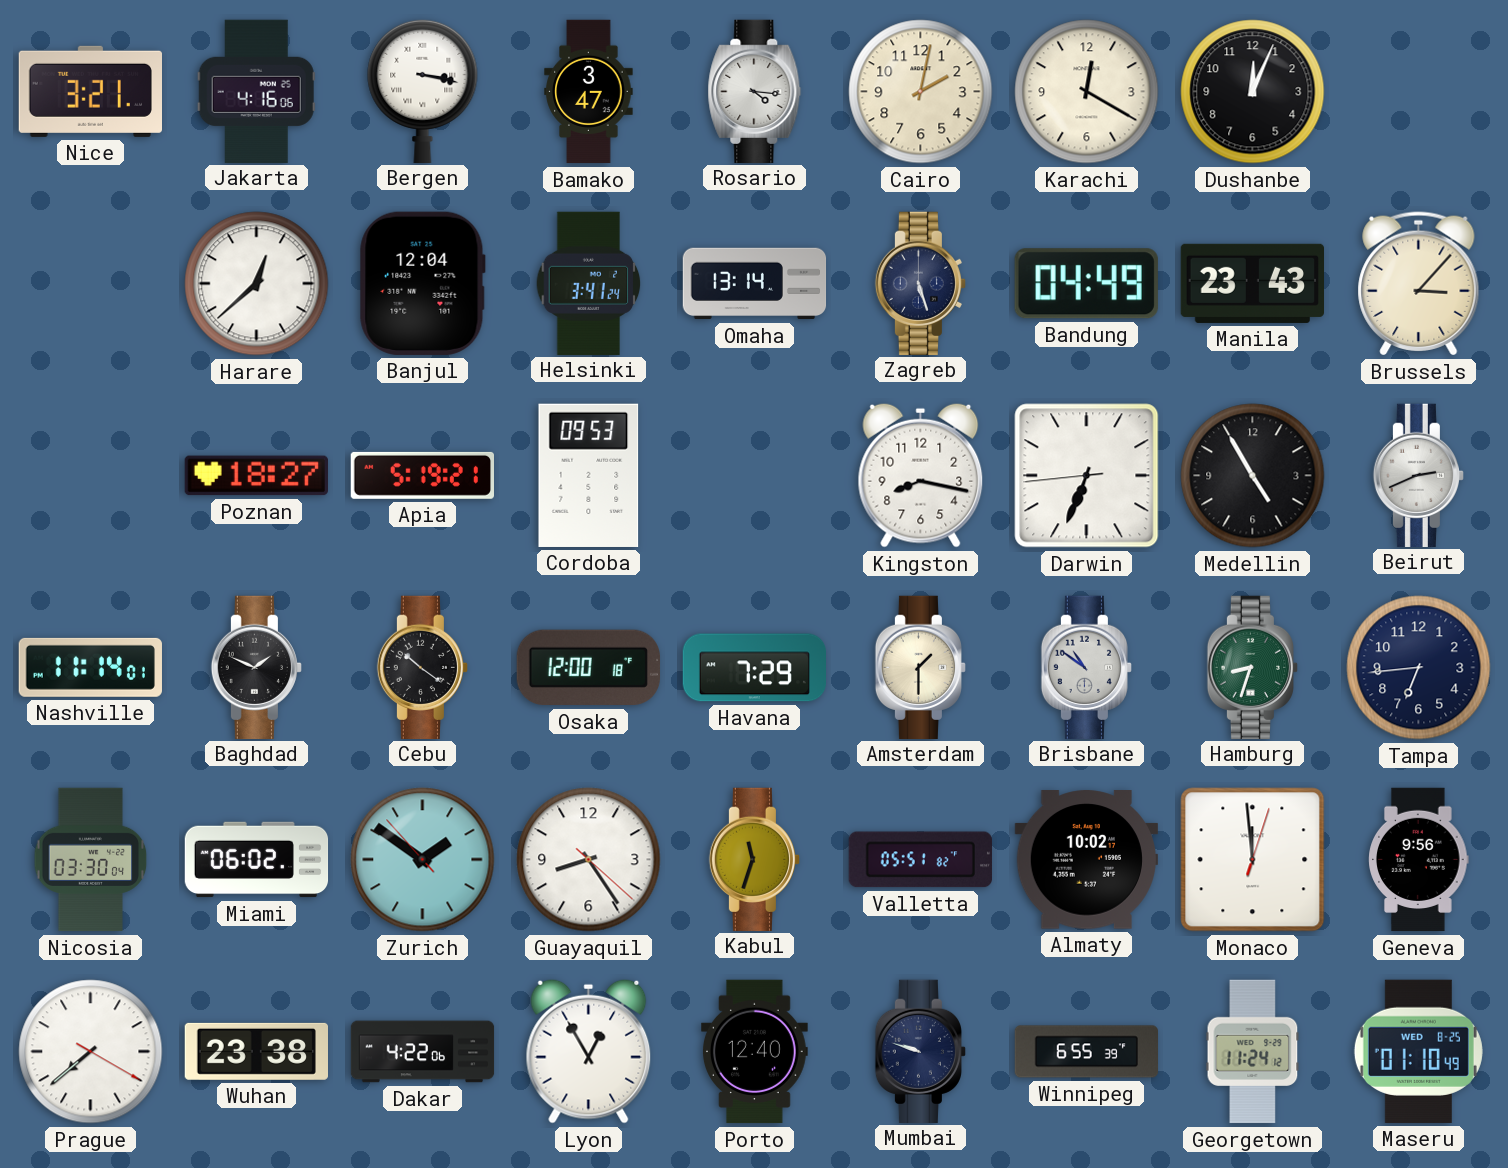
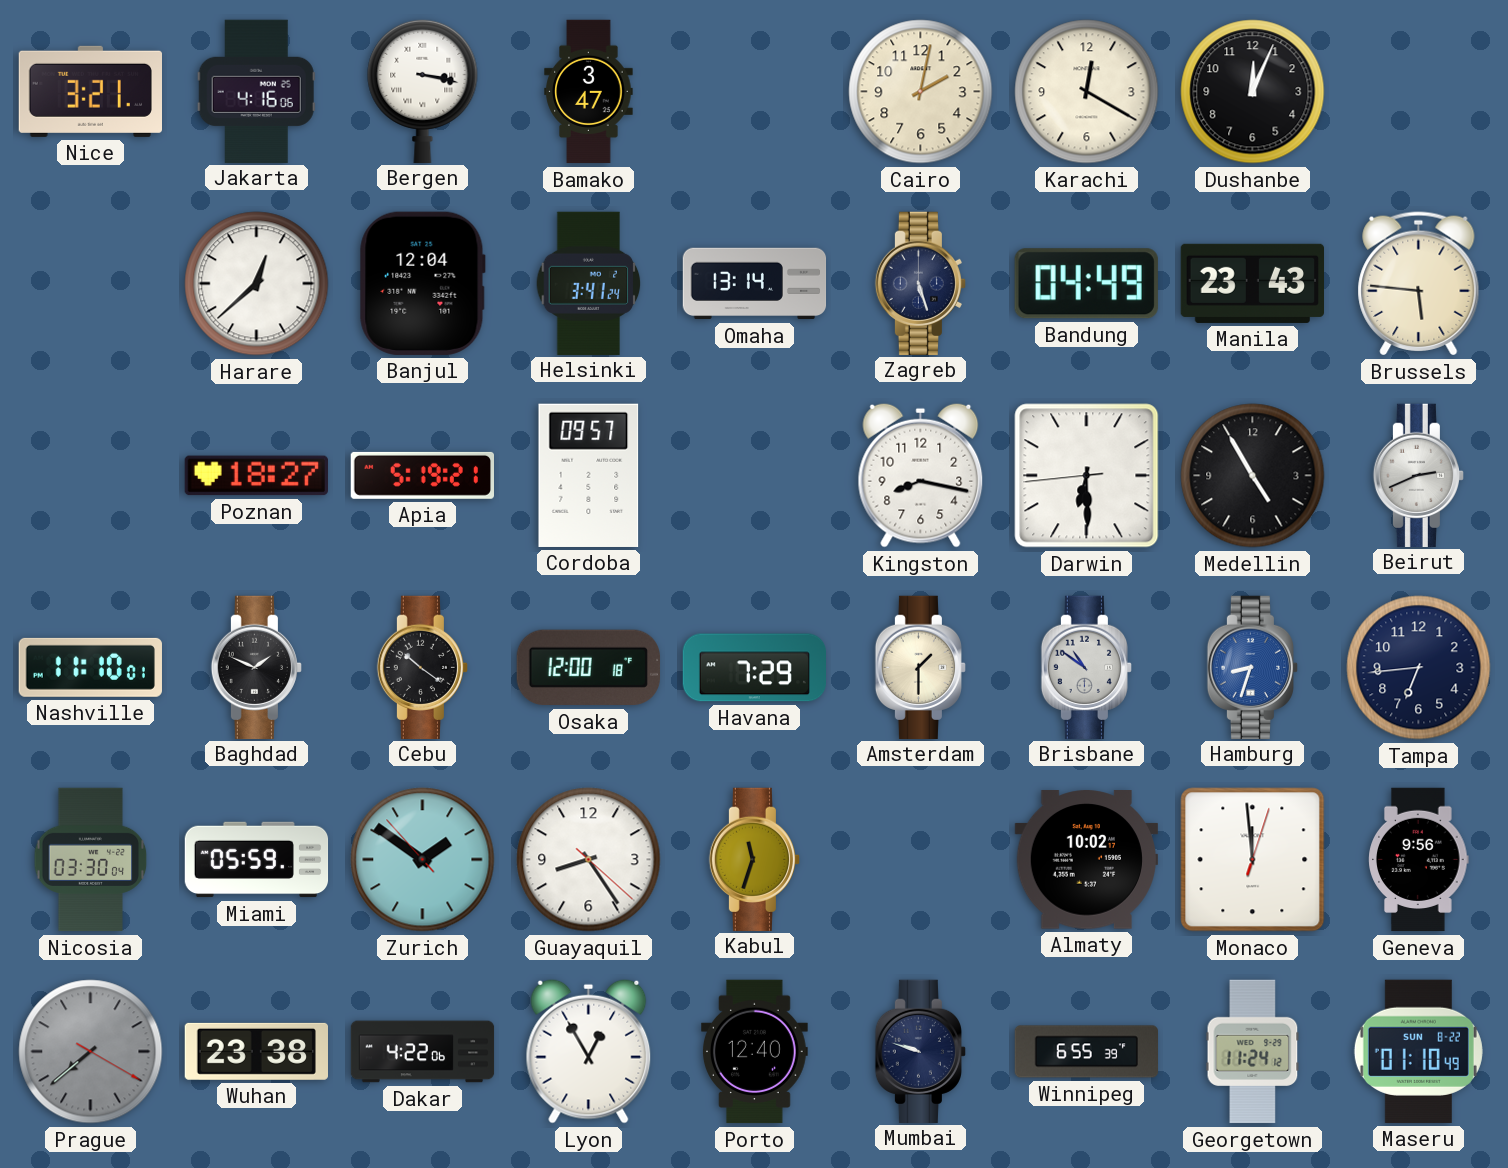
Rosario: 4:16 -> none
Brussels: 3:07 -> 5:46
Cordoba: 09:53 -> 09:57
Darwin: 6:33 -> 6:29
Nashville: 11:14 -> 11:10
Hamburg dial: green -> blue
Miami: 06:02 -> 05:59
Valletta: 05:51 -> none
Prague dial: white -> grey
Maseru date: WED 8-25 -> SUN 8-22
